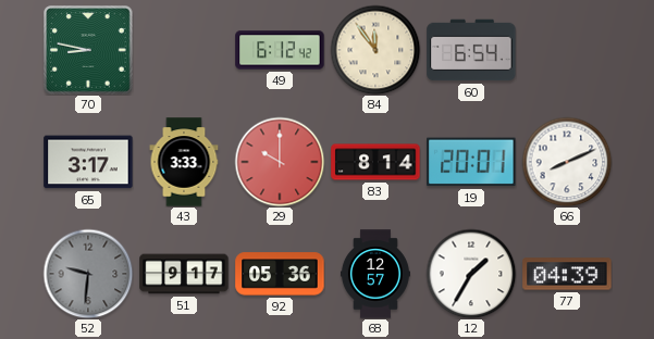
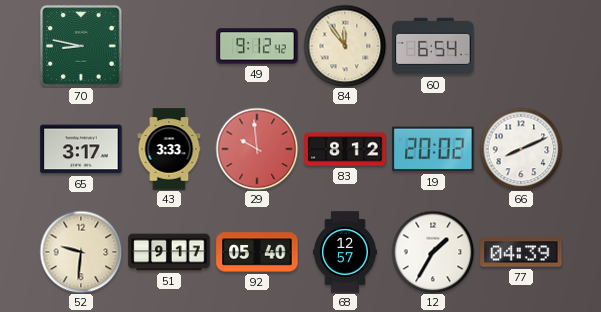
49: 6:12 -> 9:12
29: 10:00 -> 9:59
83: 8:14 -> 8:12
19: 20:01 -> 20:02
52 dial: grey -> cream
92: 05:36 -> 05:40
